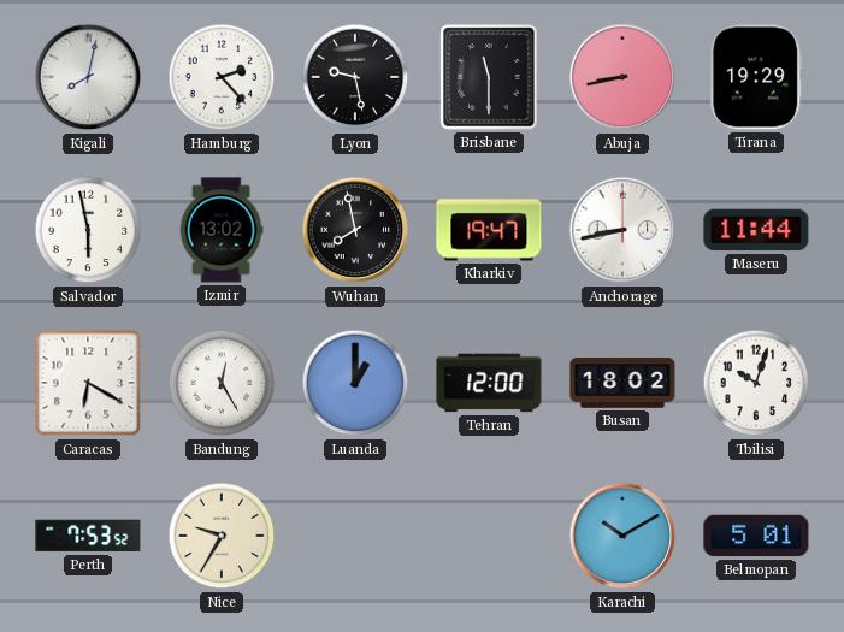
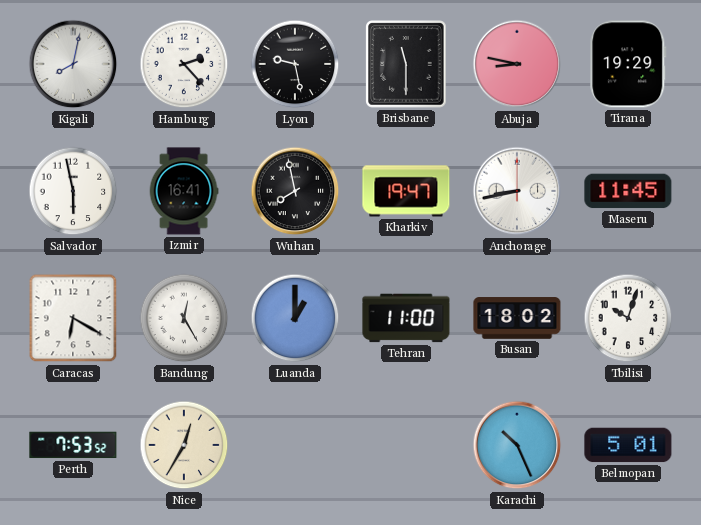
Abuja: 8:43 -> 8:47
Izmir: 13:02 -> 16:41
Maseru: 11:44 -> 11:45
Tehran: 12:00 -> 11:00
Nice: 9:35 -> 12:35
Karachi: 10:10 -> 10:26
